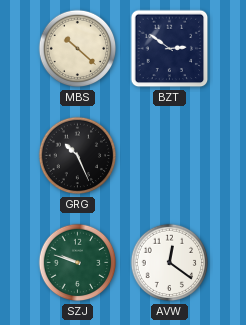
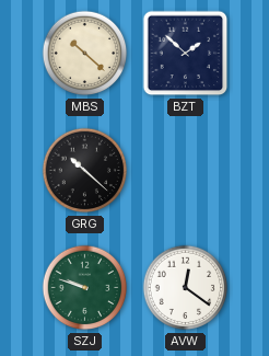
BZT: 2:51 -> 1:52
GRG: 10:26 -> 10:22
